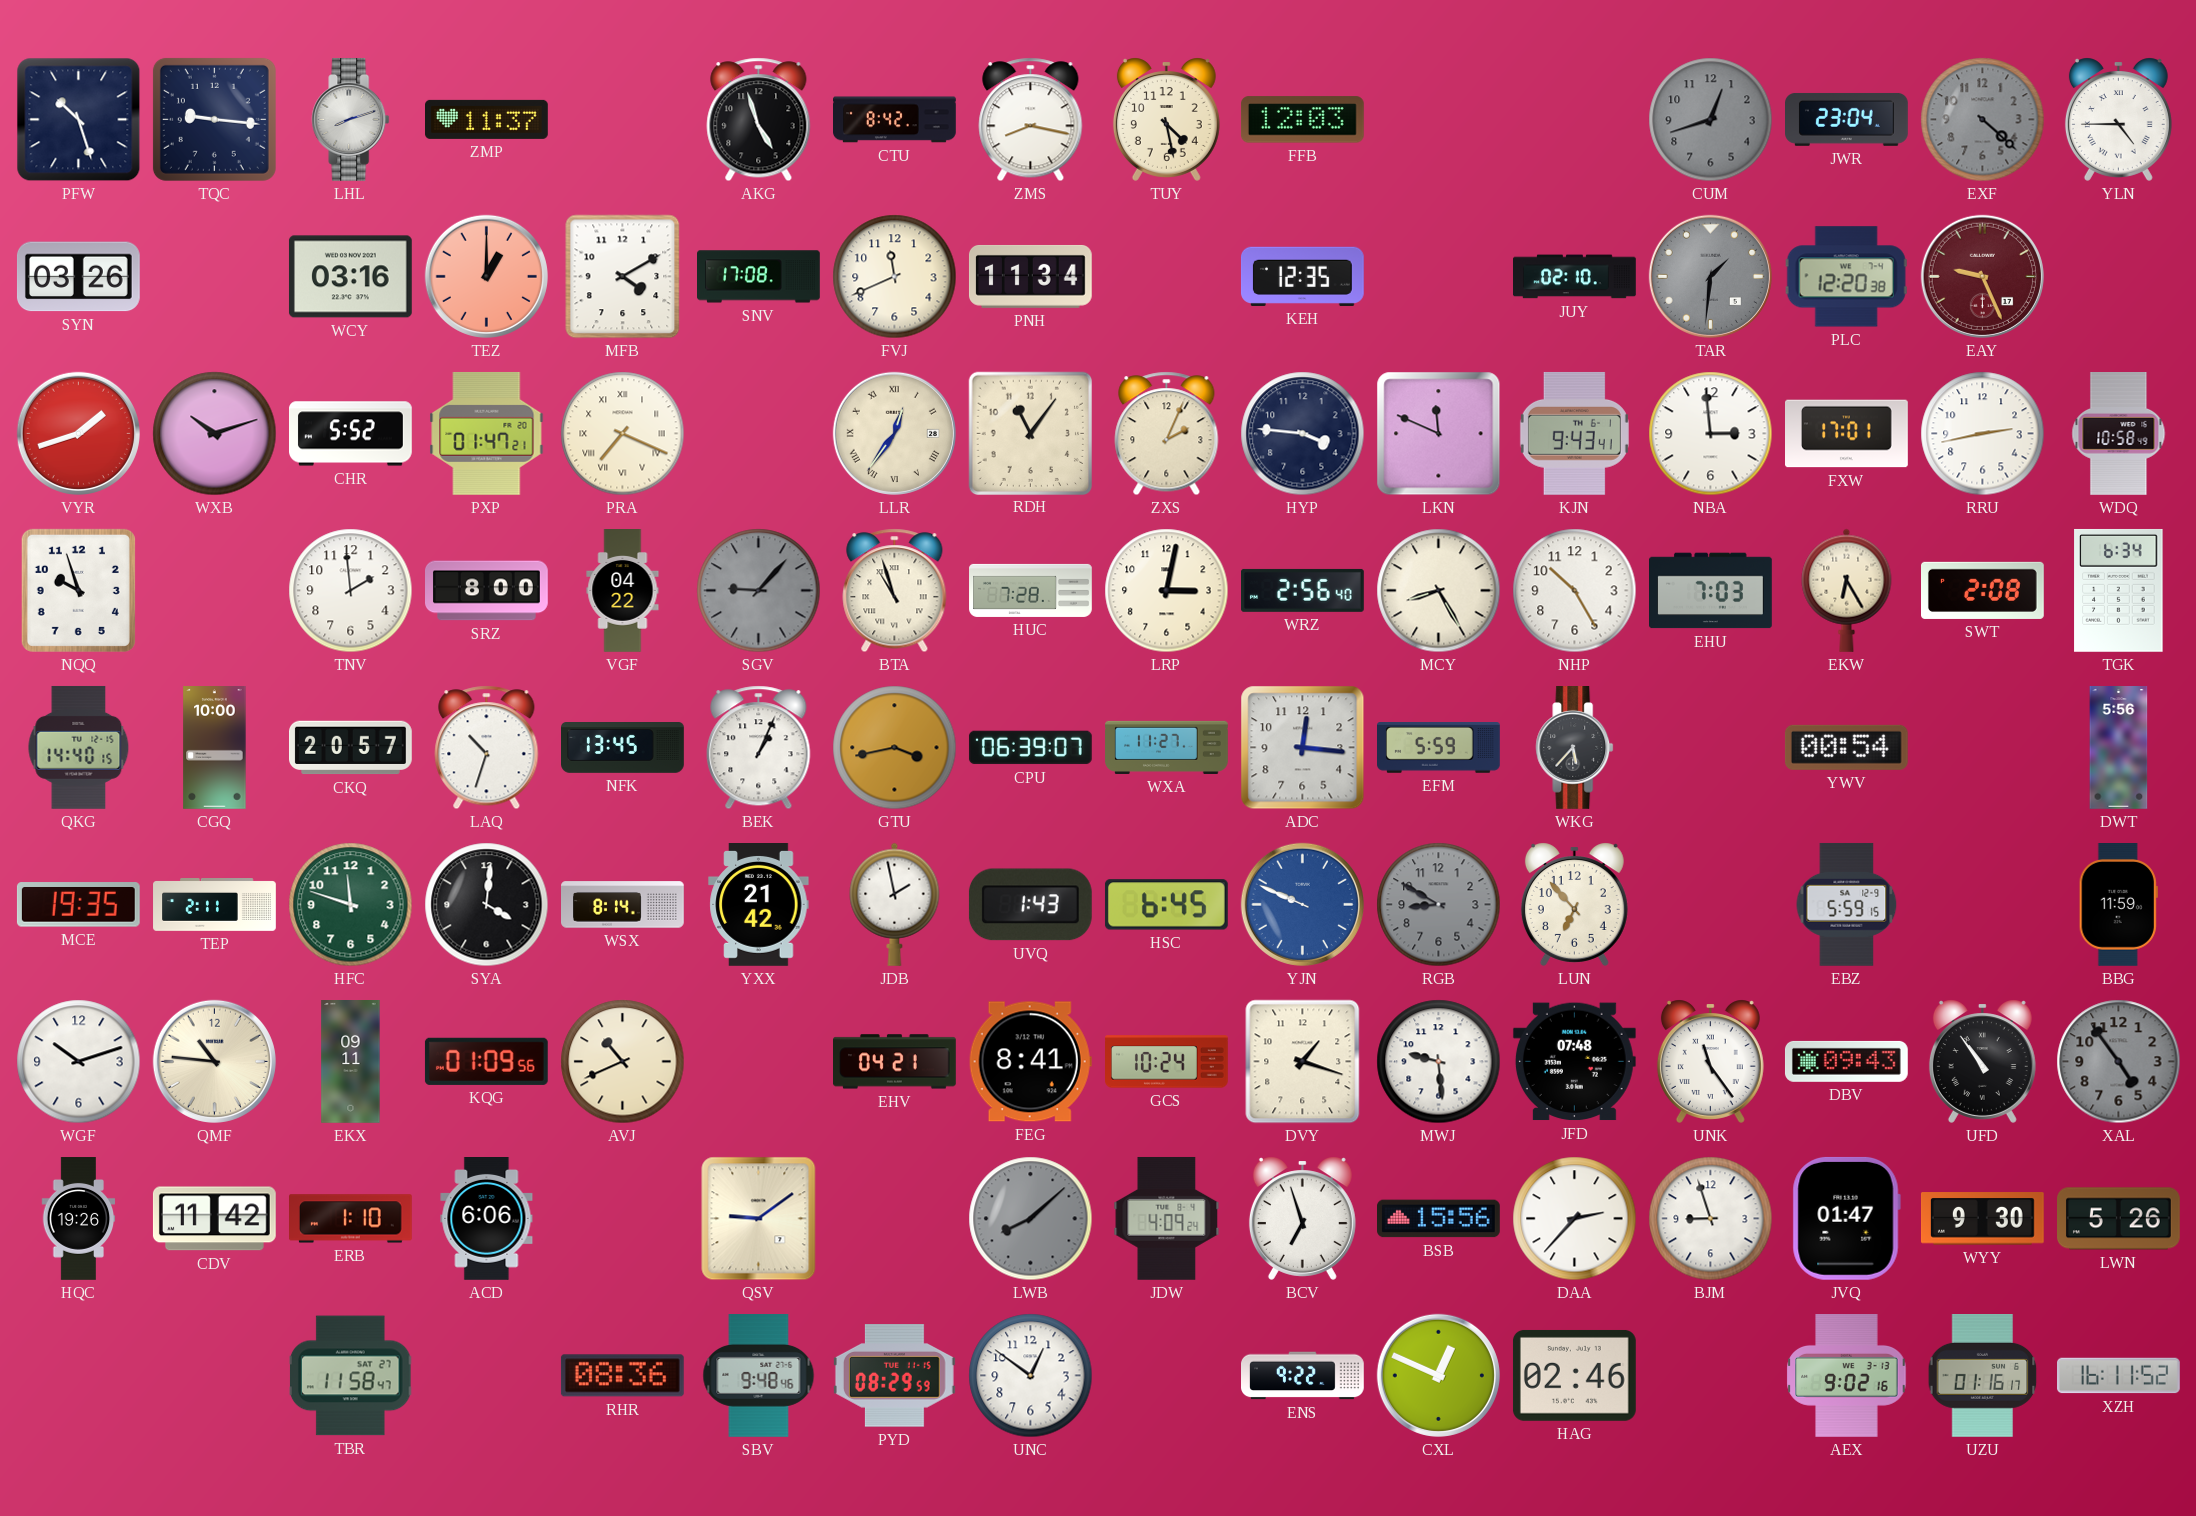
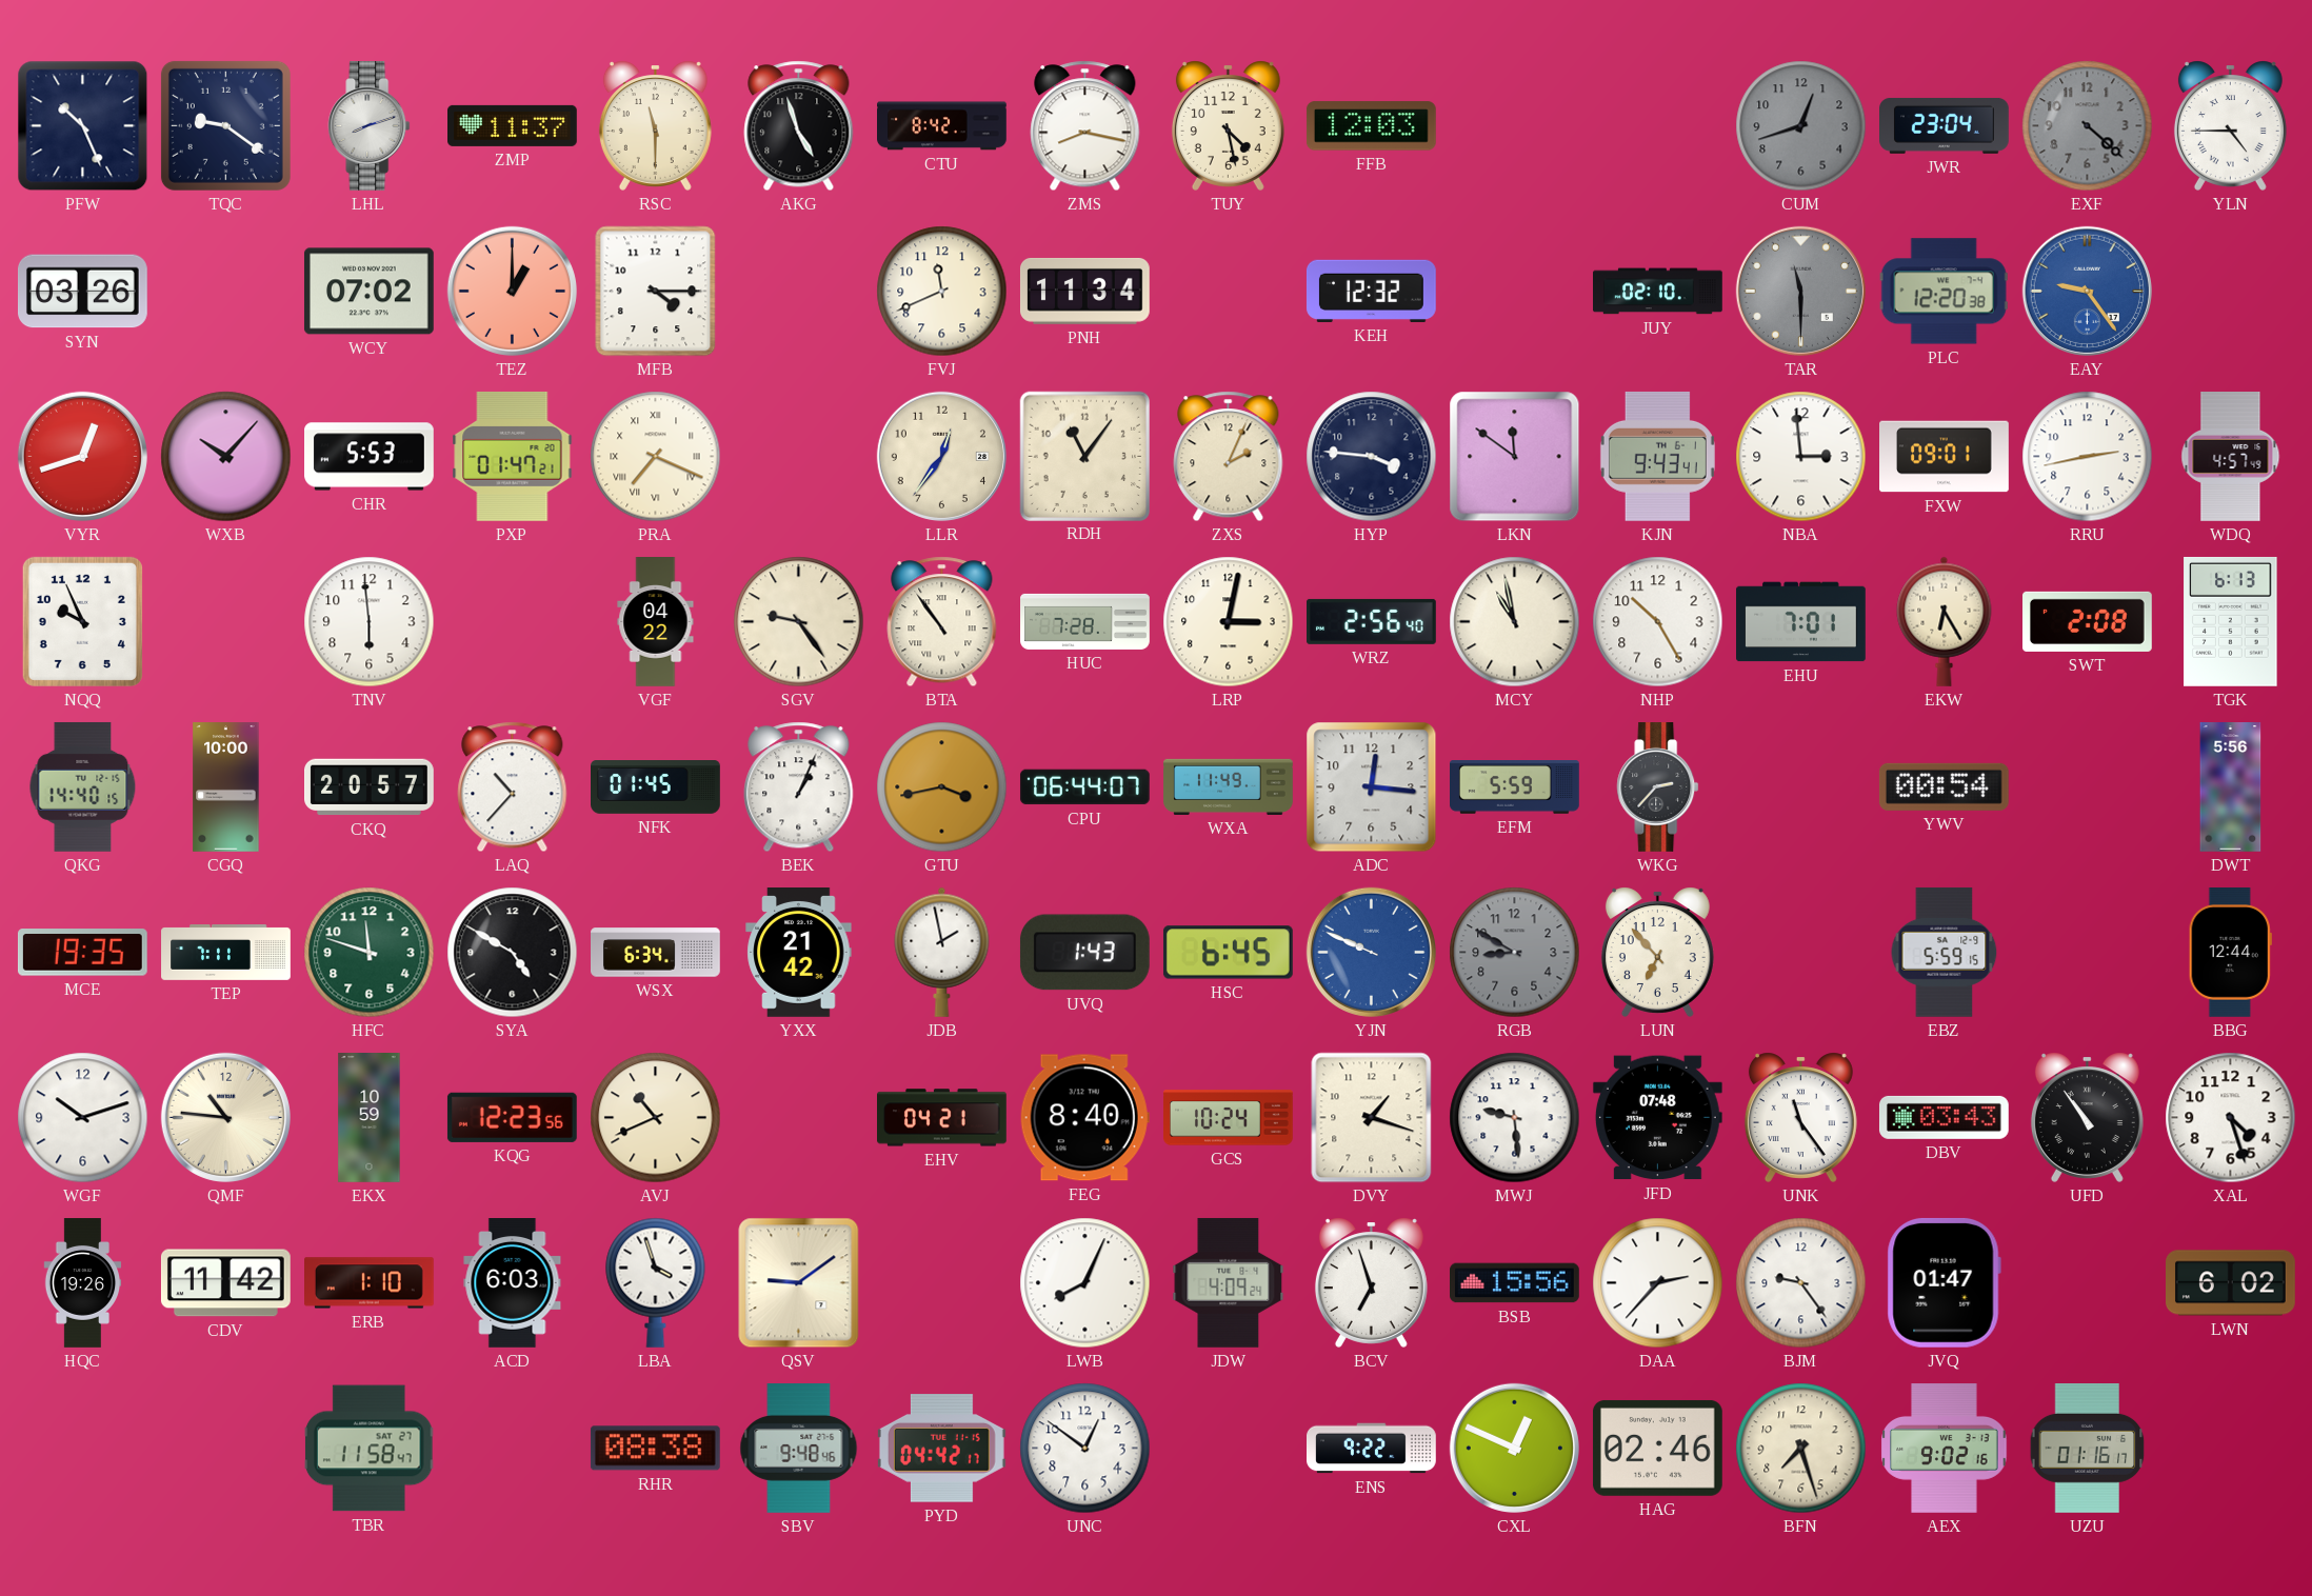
PFW: 10:27 -> 10:26
TQC: 9:16 -> 9:21
RSC: none -> 11:30
WCY: 03:16 -> 07:02
MFB: 4:10 -> 4:15
SNV: 17:08 -> none
KEH: 12:35 -> 12:32
TAR: 1:31 -> 11:30
EAY: 9:26 -> 9:24
EAY dial: burgundy -> blue
VYR: 1:42 -> 12:42
WXB: 10:12 -> 10:07
CHR: 5:52 -> 5:53
LLR numerals: Roman -> Arabic
LKN: 11:49 -> 11:51
FXW: 17:01 -> 09:01
WDQ: 10:58 -> 4:57
NQQ: 9:57 -> 9:56
TNV: 1:59 -> 5:59
SRZ: 8:00 -> none
SGV: 9:07 -> 9:24
SGV dial: grey -> cream
BTA: 10:57 -> 10:54
MCY: 8:25 -> 10:58
EHU: 7:03 -> 7:01
TGK: 6:34 -> 6:13
LAQ: 10:33 -> 10:37
NFK: 13:45 -> 01:45
CPU: 06:39 -> 06:44
WXA: 11:27 -> 11:49
WKG: 5:37 -> 2:37
TEP: 2:11 -> 7:11
SYA: 4:01 -> 4:50
WSX: 8:14 -> 6:34
BBG: 11:59 -> 12:44
EKX: 09:11 -> 10:59
KQG: 01:09 -> 12:23
FEG: 8:41 -> 8:40
DBV: 09:43 -> 03:43
XAL: 4:54 -> 4:27
XAL dial: grey -> white
ACD: 6:06 -> 6:03
LBA: none -> 3:57
LWB: 8:08 -> 8:04
LWB dial: grey -> white
BJM: 8:57 -> 9:24
WYY: 9:30 -> none
LWN: 5:26 -> 6:02
RHR: 08:36 -> 08:38
PYD: 08:29 -> 04:42
BFN: none -> 7:27
XZH: 16:11 -> none
